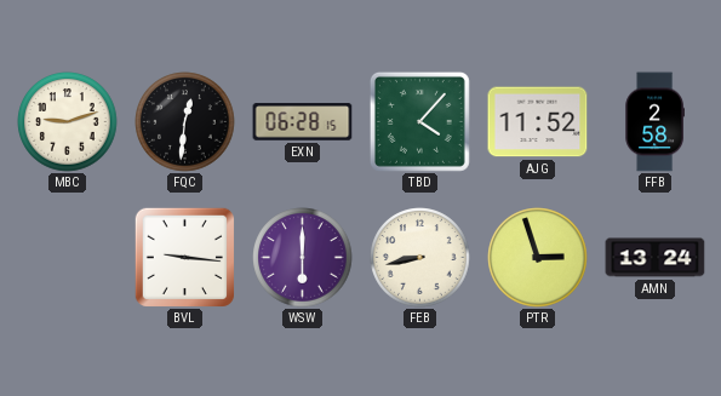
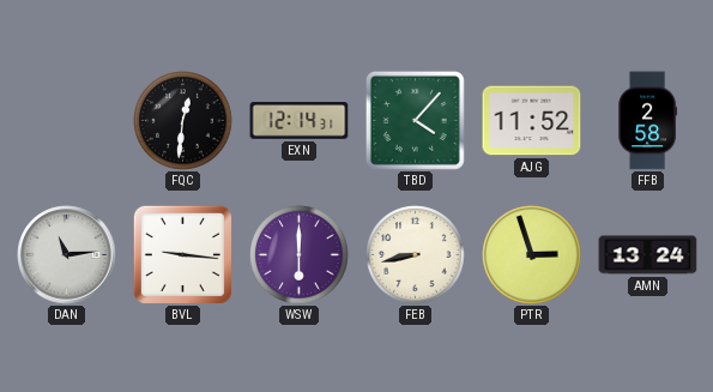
MBC: 9:12 -> none
EXN: 06:28 -> 12:14
DAN: none -> 11:14
